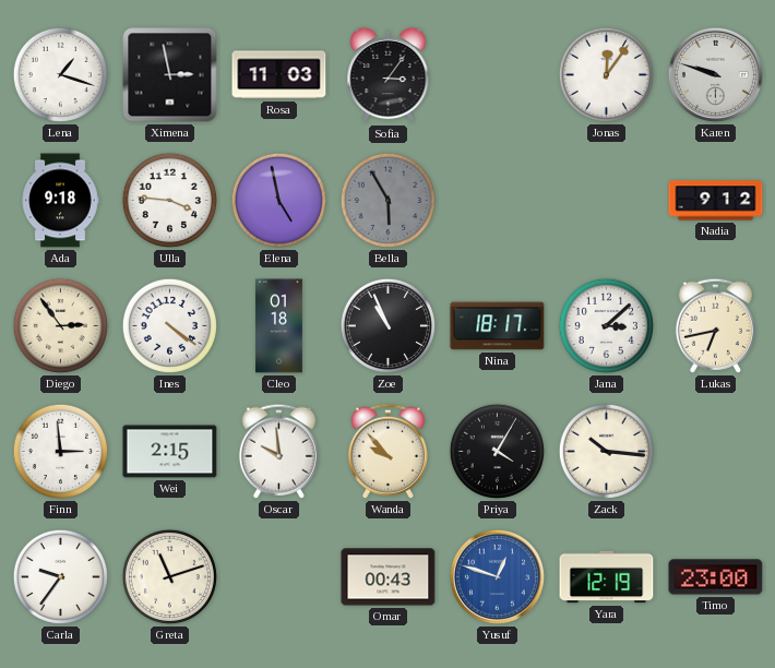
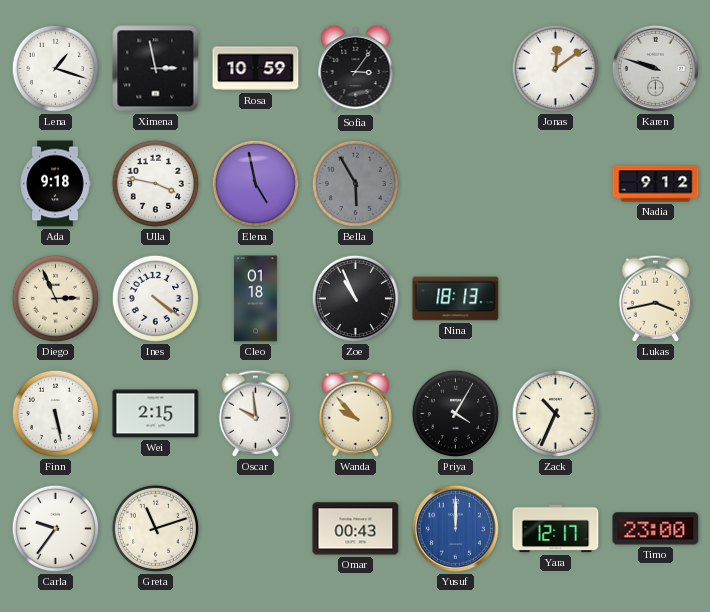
Rosa: 11:03 -> 10:59
Jonas: 12:06 -> 12:09
Ulla: 3:46 -> 3:47
Diego: 2:54 -> 2:56
Nina: 18:17 -> 18:13
Jana: 3:08 -> none
Lukas: 6:43 -> 3:43
Finn: 2:59 -> 5:28
Zack: 10:16 -> 10:34
Yusuf: 12:48 -> 12:00
Yara: 12:19 -> 12:17
